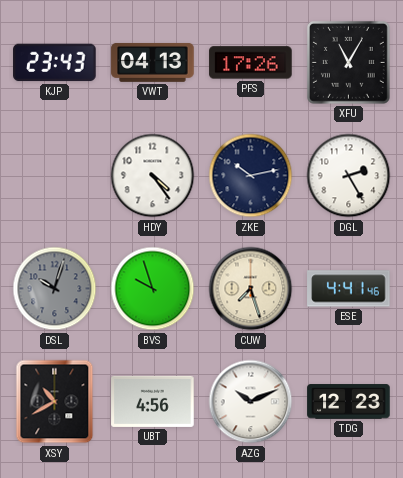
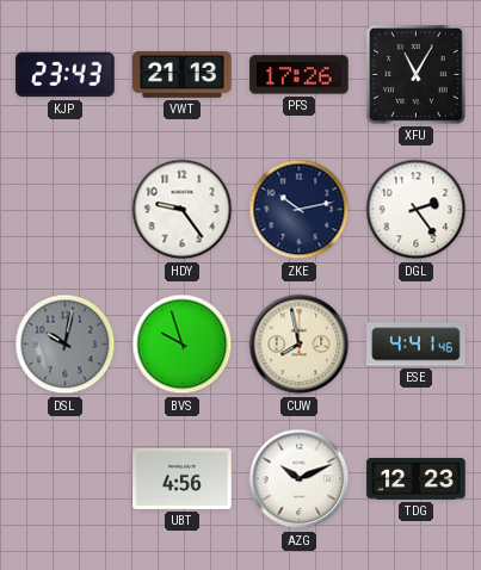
VWT: 04:13 -> 21:13
HDY: 4:24 -> 9:24
DGL: 2:25 -> 2:24
DSL: 10:03 -> 10:02
CUW: 7:27 -> 7:58
XSY: 10:40 -> none
